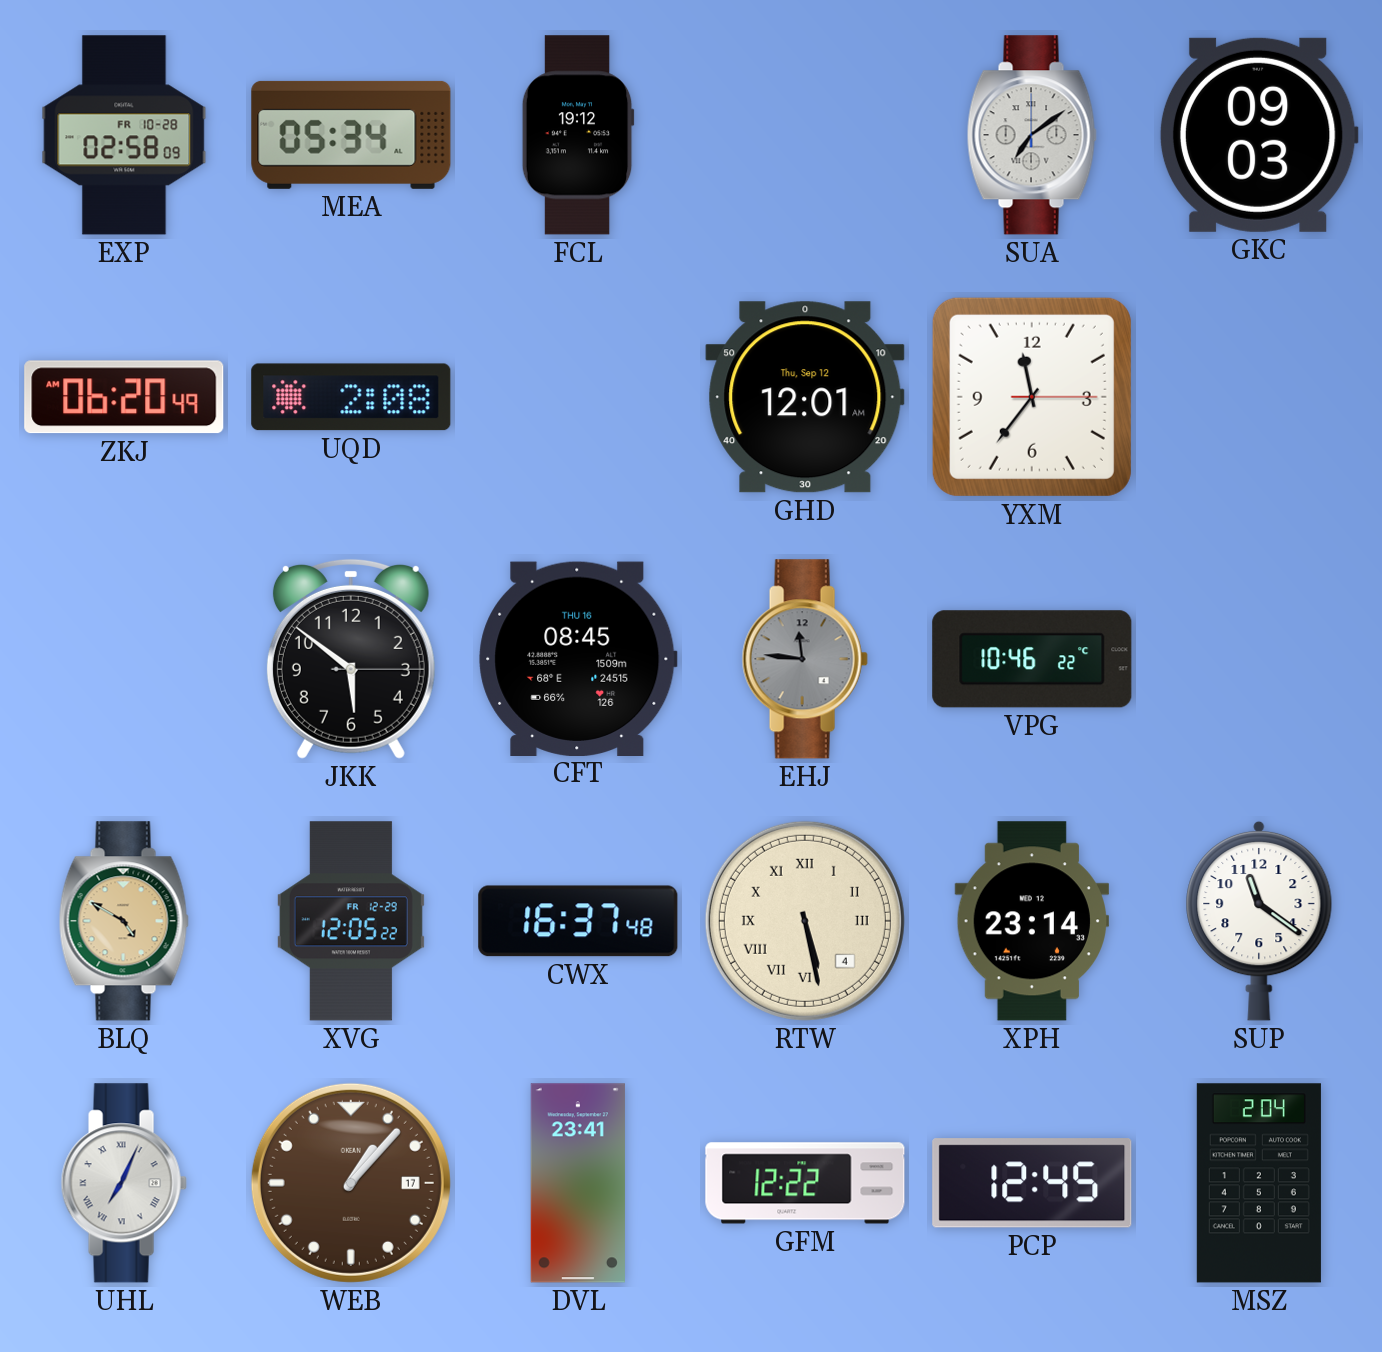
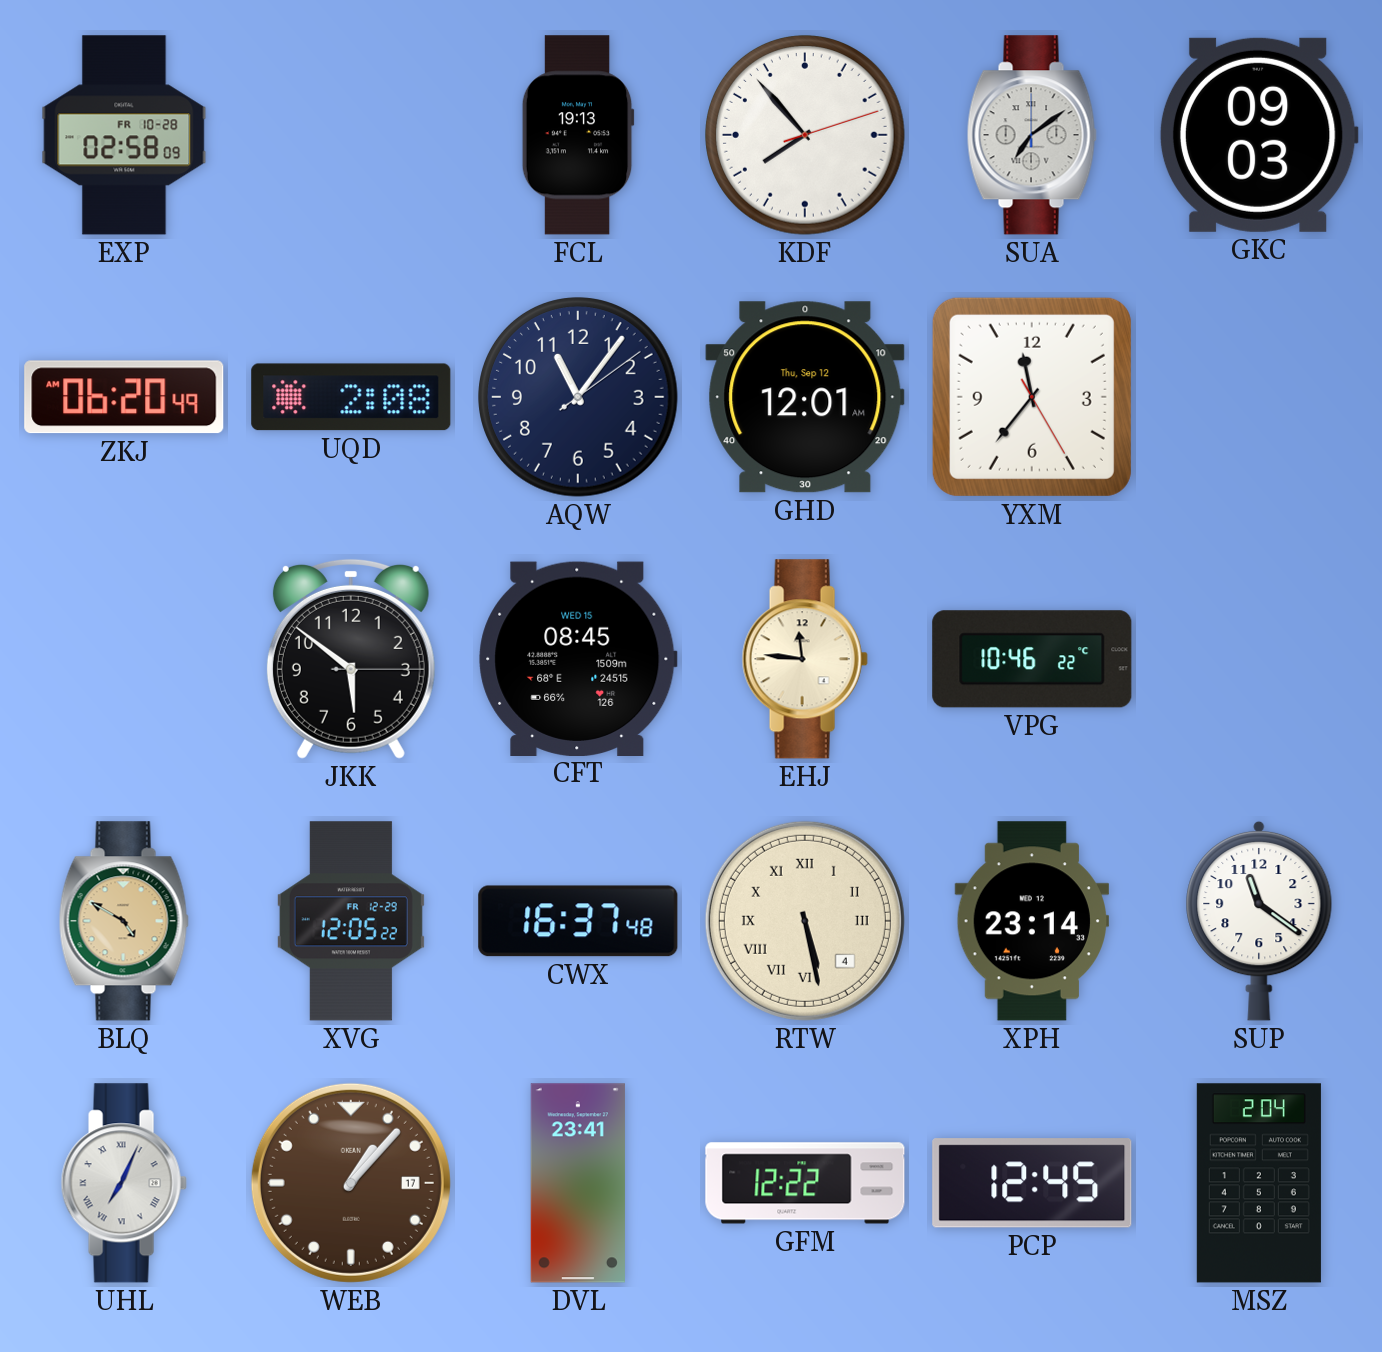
MEA: 05:34 -> none
FCL: 19:12 -> 19:13
KDF: none -> 7:53
AQW: none -> 11:06
YXM: 11:36:15 -> 11:36:25
CFT date: THU 16 -> WED 15
EHJ dial: grey -> cream
